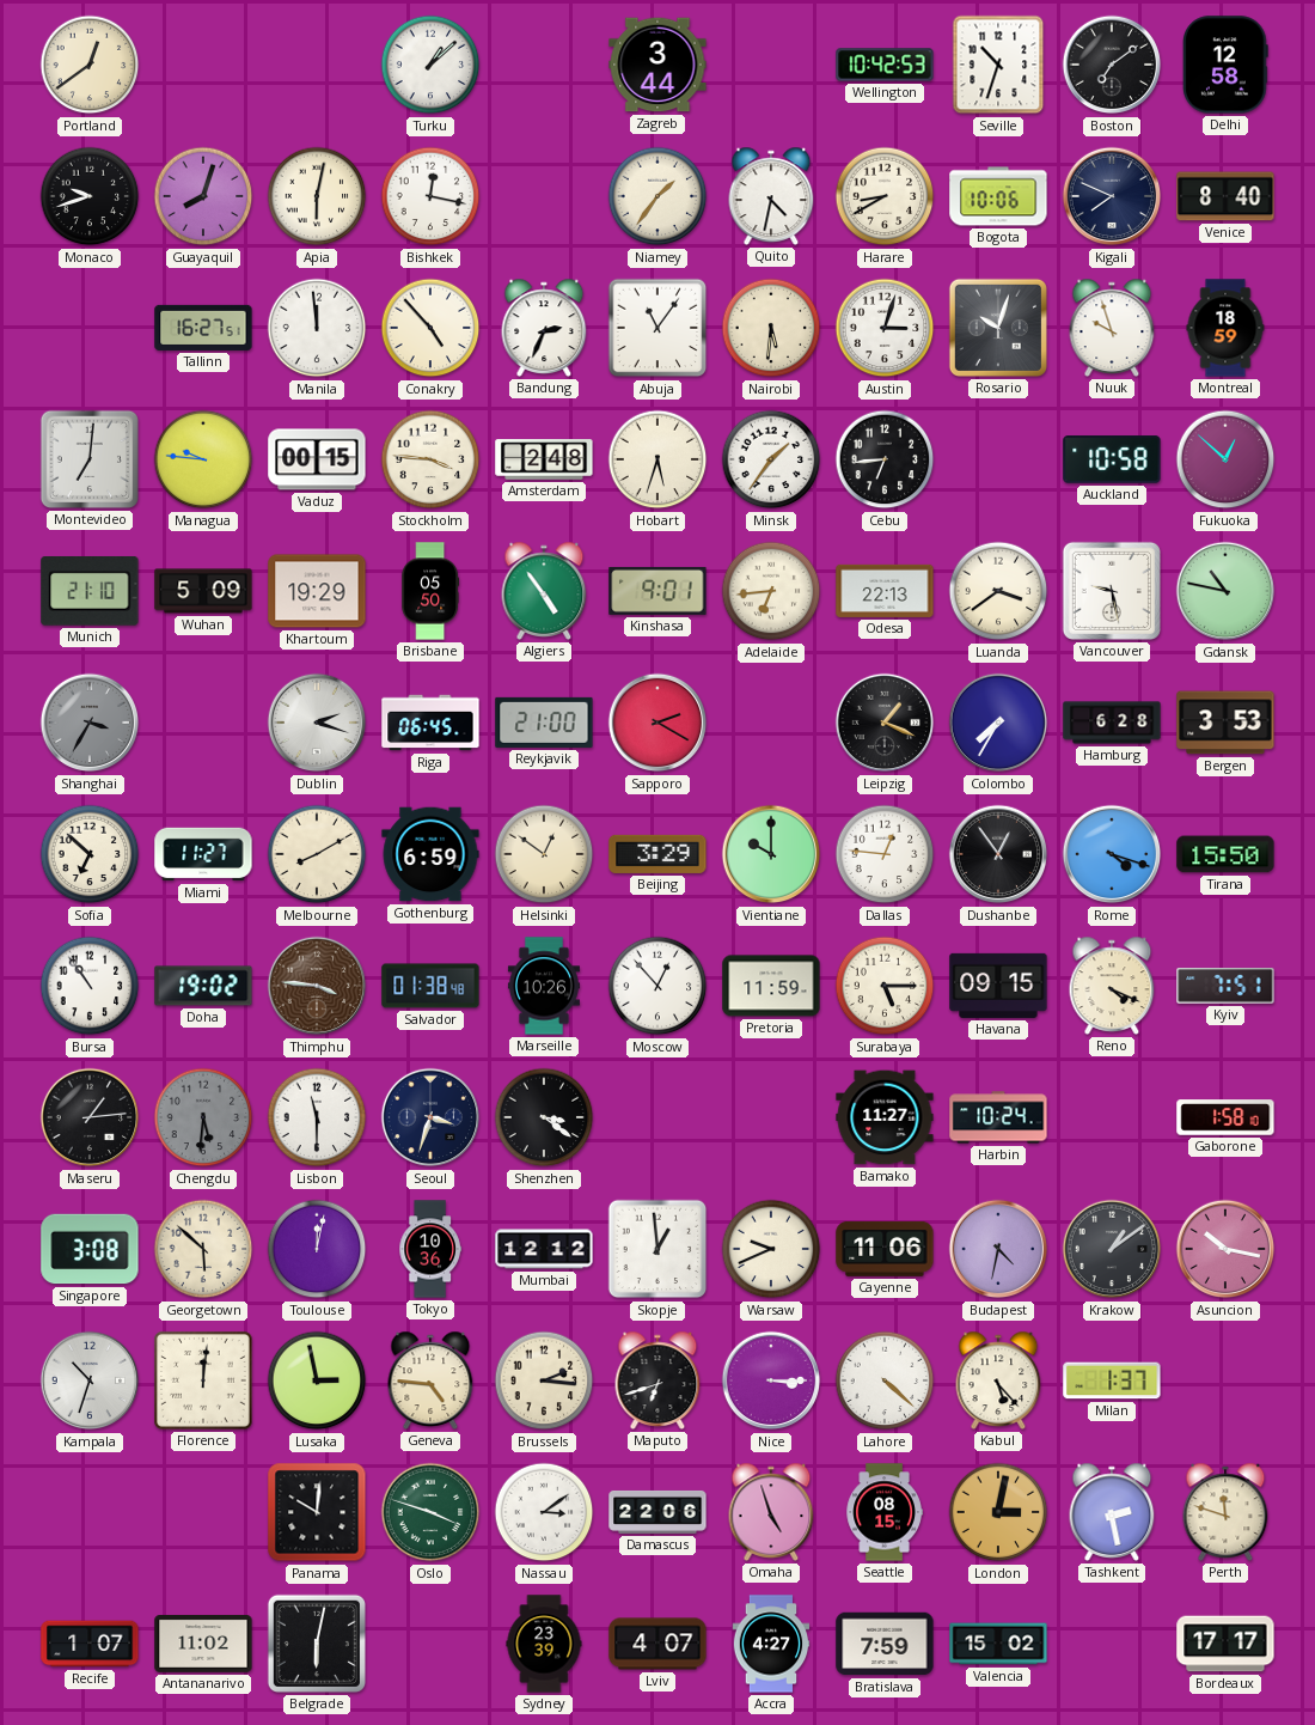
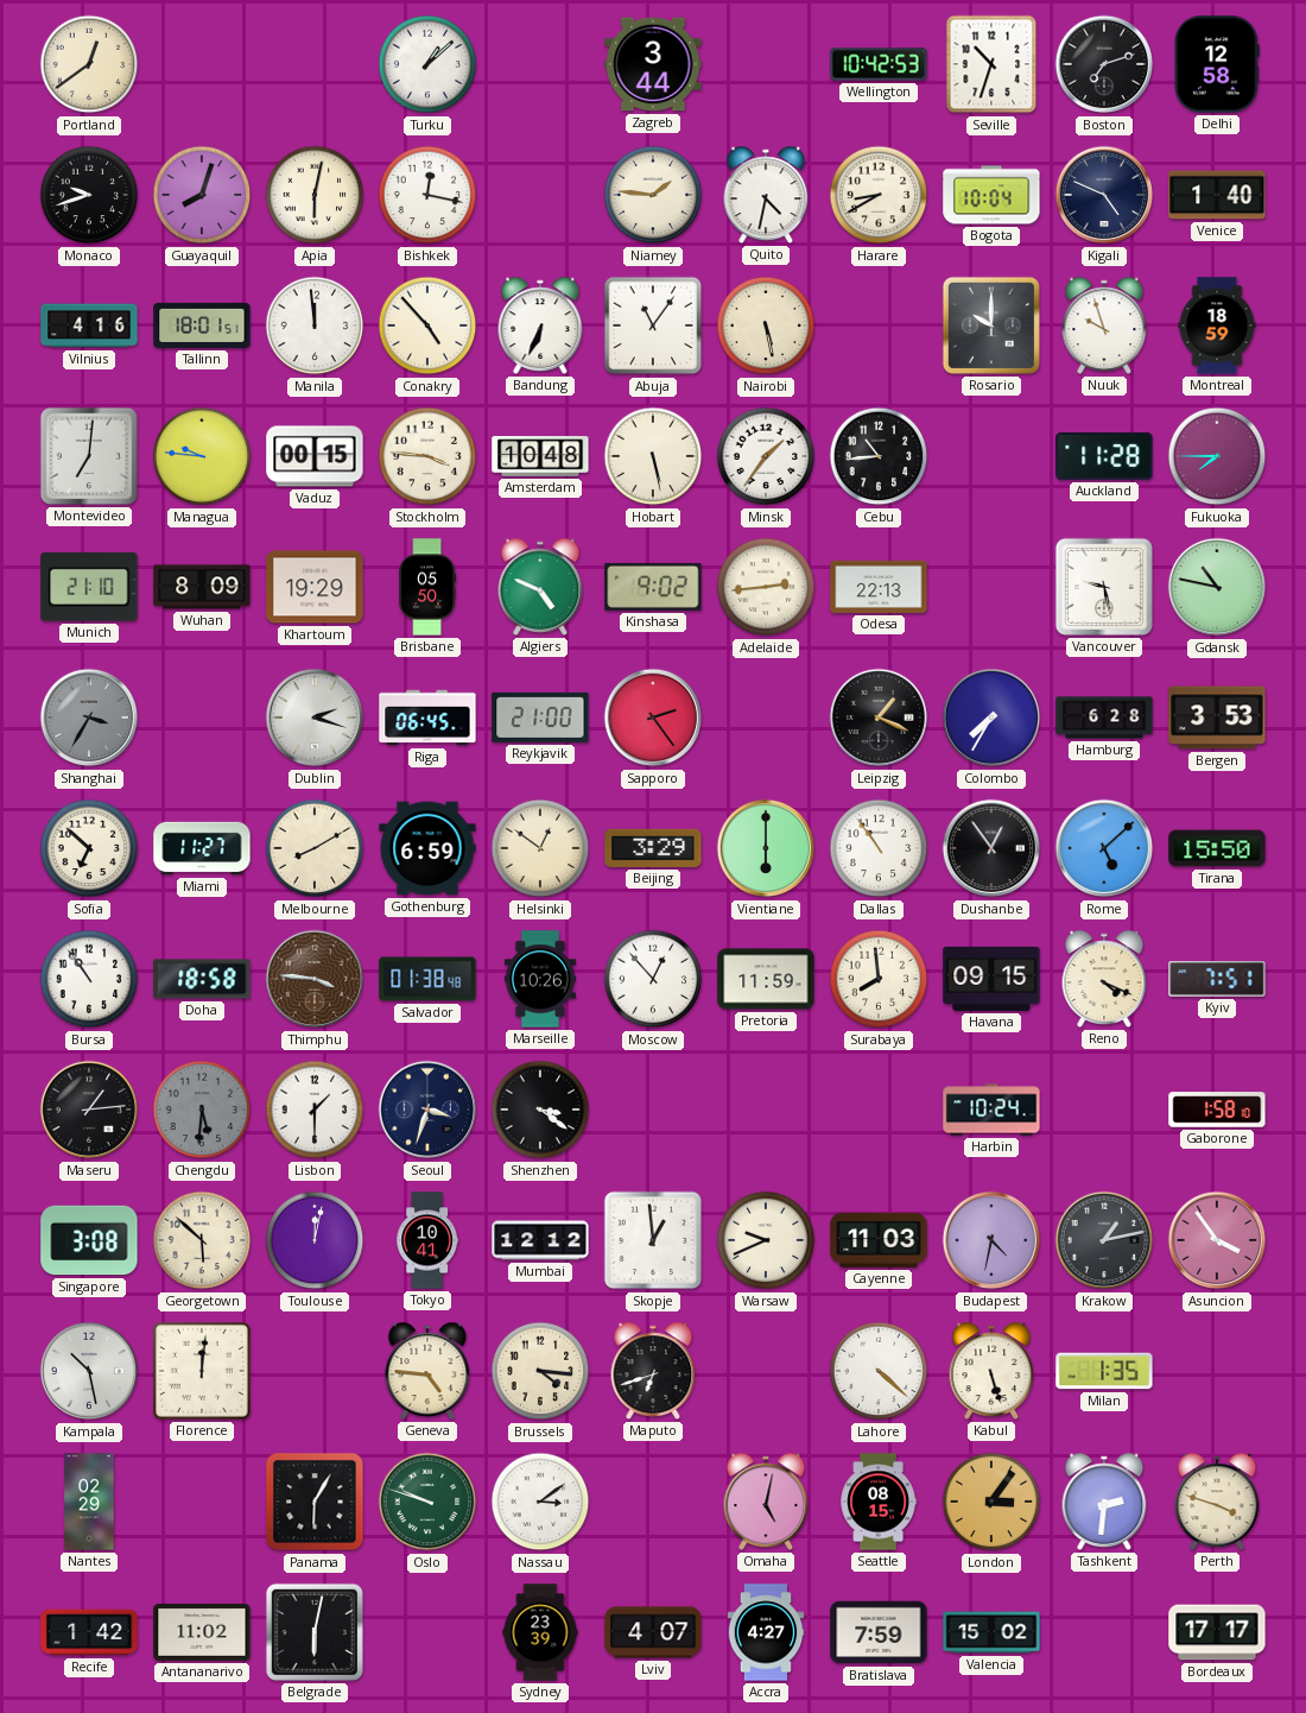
Boston: 7:09 -> 7:12
Niamey: 1:36 -> 1:46
Bogota: 10:06 -> 10:04
Kigali: 7:49 -> 4:49
Venice: 8:40 -> 1:40
Vilnius: none -> 4:16
Tallinn: 16:27 -> 18:01
Bandung: 2:34 -> 6:34
Nairobi: 5:31 -> 5:28
Austin: 3:03 -> none
Rosario: 10:03 -> 10:00
Amsterdam: 2:48 -> 10:48
Hobart: 5:33 -> 5:28
Cebu: 6:44 -> 10:44
Auckland: 10:58 -> 11:28
Fukuoka: 12:52 -> 7:45
Wuhan: 5:09 -> 8:09
Algiers: 4:54 -> 4:49
Kinshasa: 9:01 -> 9:02
Adelaide: 6:44 -> 2:44
Luanda: 3:39 -> none
Sapporo: 2:20 -> 2:24
Vientiane: 10:00 -> 6:00
Dallas: 12:46 -> 10:54
Rome: 4:18 -> 5:08
Doha: 19:02 -> 18:58
Surabaya: 5:15 -> 7:59
Lisbon: 11:30 -> 1:30
Bamako: 11:27 -> none
Tokyo: 10:36 -> 10:41
Cayenne: 11:06 -> 11:03
Krakow: 1:09 -> 1:13
Asuncion: 10:17 -> 3:54
Kampala: 10:33 -> 10:28
Lusaka: 2:58 -> none
Brussels: 2:16 -> 4:16
Nice: 3:15 -> none
Kabul: 5:23 -> 5:27
Milan: 1:37 -> 1:35
Nantes: none -> 02:29
Panama: 10:01 -> 6:05
Oslo: 3:48 -> 9:48
Damascus: 22:06 -> none
Omaha: 4:57 -> 5:02
London: 3:02 -> 3:06
Tashkent: 2:28 -> 2:31
Perth: 11:48 -> 3:48
Recife: 1:07 -> 1:42
